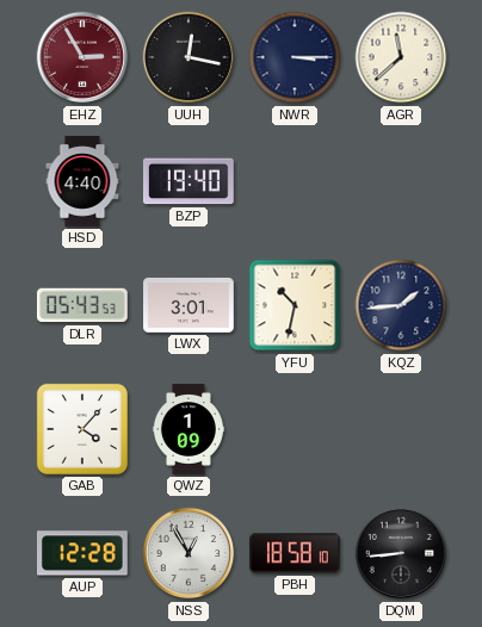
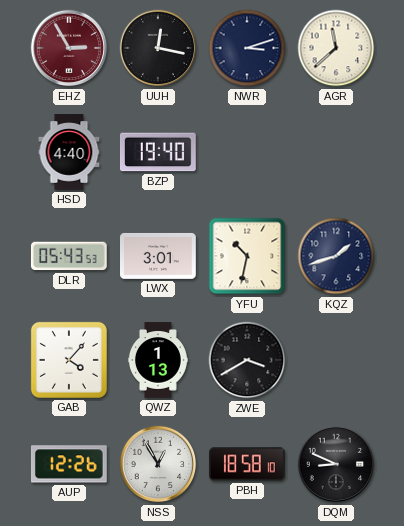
NWR: 3:15 -> 3:12
KQZ: 1:44 -> 1:42
QWZ: 1:09 -> 1:13
ZWE: none -> 3:40
AUP: 12:28 -> 12:26
DQM: 8:44 -> 8:49
